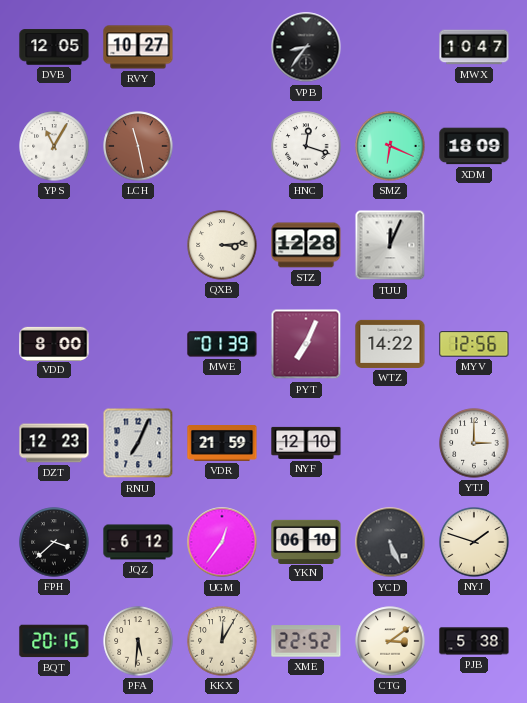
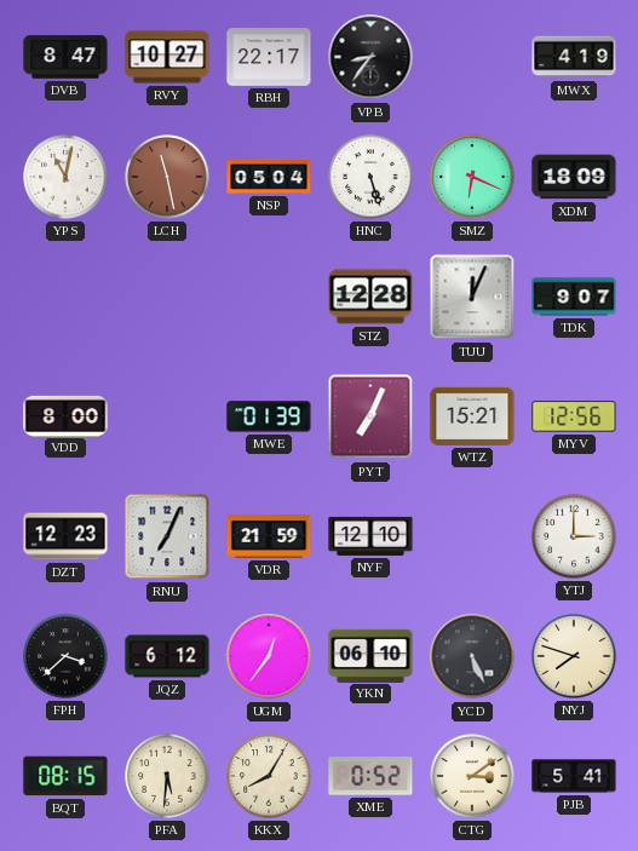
DVB: 12:05 -> 8:47
RBH: none -> 22:17
MWX: 10:47 -> 4:19
YPS: 11:05 -> 11:02
NSP: none -> 05:04
HNC: 12:18 -> 5:27
QXB: 3:14 -> none
TDK: none -> 9:07
WTZ: 14:22 -> 15:21
NYJ: 1:48 -> 7:48
BQT: 20:15 -> 08:15
KKX: 12:05 -> 8:05
XME: 22:52 -> 0:52
PJB: 5:38 -> 5:41
